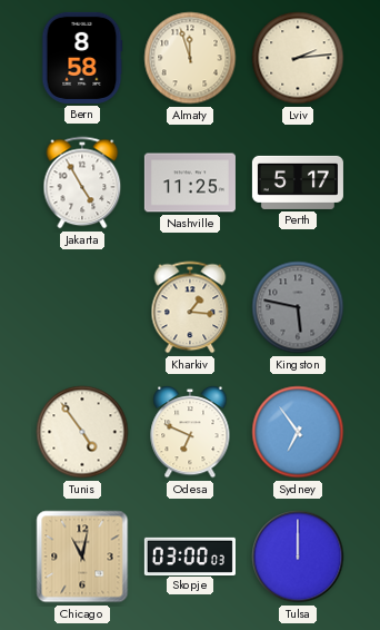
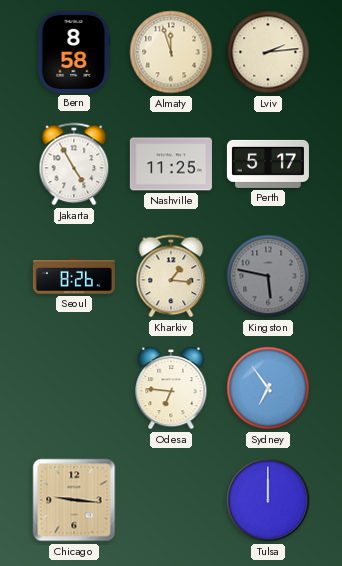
Seoul: none -> 8:26
Tunis: 4:54 -> none
Odesa: 6:49 -> 6:46
Chicago: 11:02 -> 9:16
Skopje: 03:00 -> none
